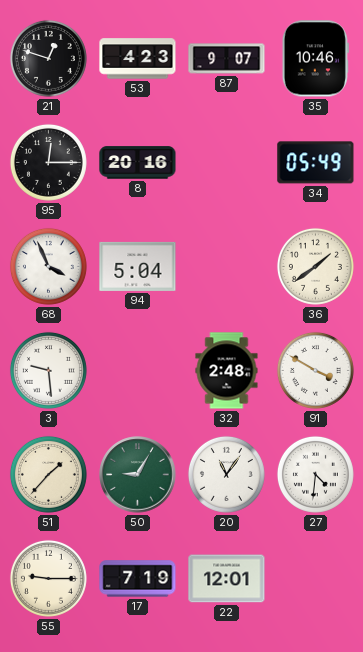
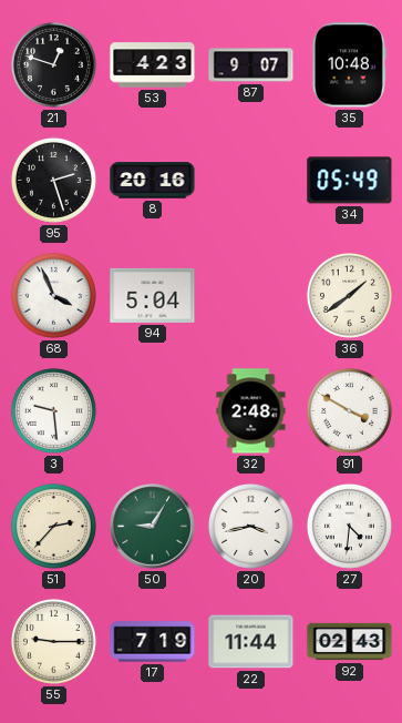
35: 10:46 -> 10:48
95: 12:15 -> 2:27
51: 1:37 -> 2:37
20: 11:06 -> 3:43
22: 12:01 -> 11:44
92: none -> 02:43
